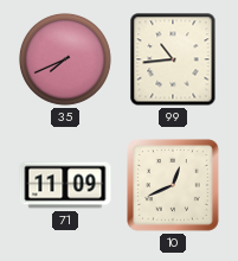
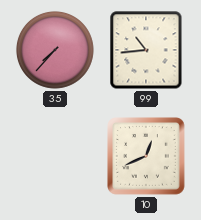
35: 7:41 -> 7:37
71: 11:09 -> none
